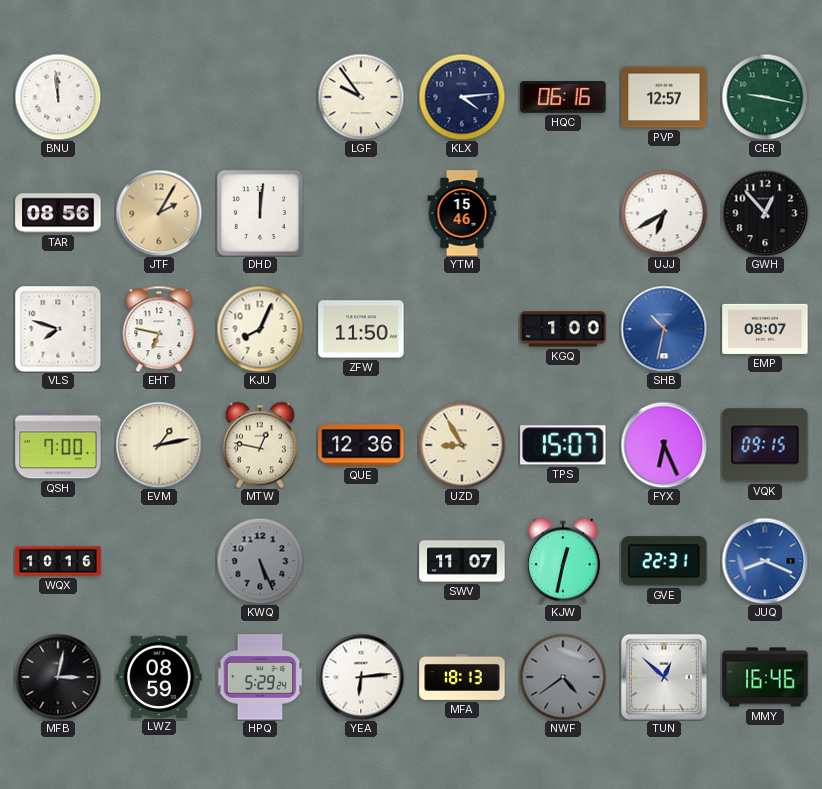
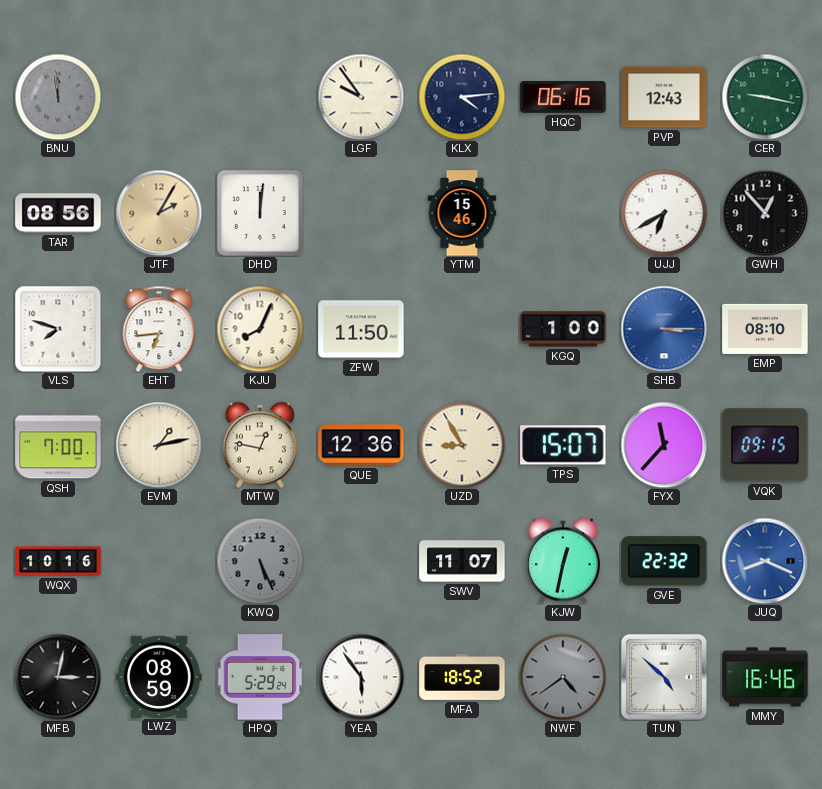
BNU dial: white -> grey
PVP: 12:57 -> 12:43
EHT: 6:47 -> 6:44
SHB: 10:32 -> 3:15
EMP: 08:07 -> 08:10
FYX: 6:26 -> 11:37
GVE: 22:31 -> 22:32
YEA: 6:14 -> 5:54
MFA: 18:13 -> 18:52
TUN: 12:52 -> 4:52
